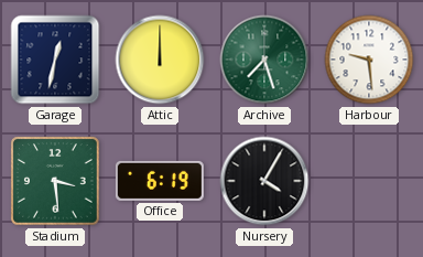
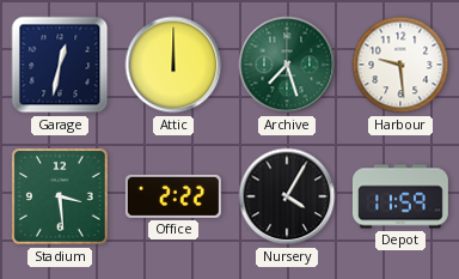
Office: 6:19 -> 2:22
Depot: none -> 11:59
